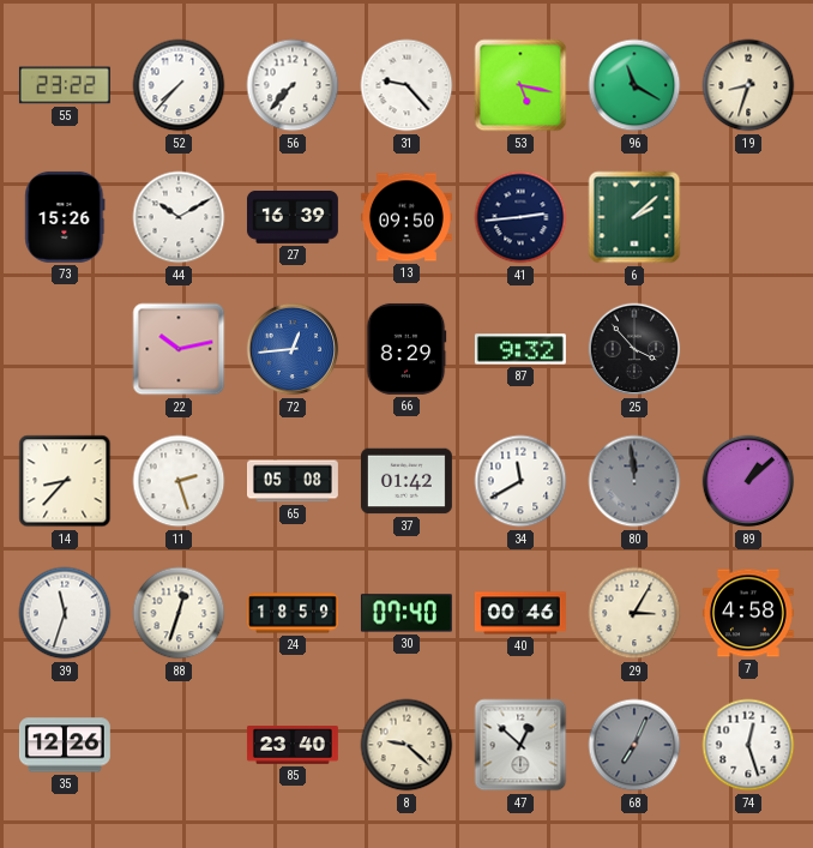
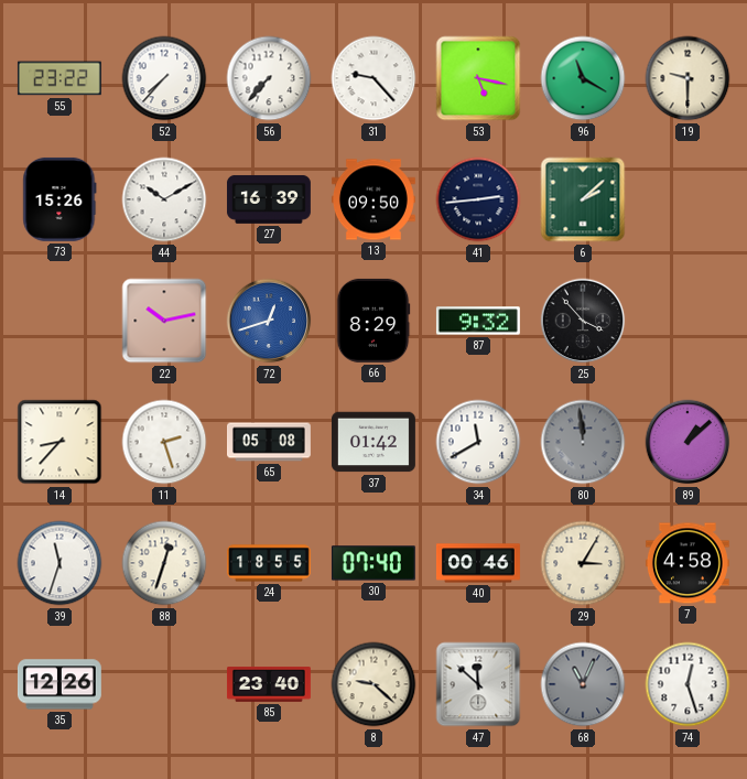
19: 8:33 -> 9:30
72: 12:44 -> 12:42
24: 18:59 -> 18:55
47: 12:52 -> 11:52
68: 7:04 -> 11:04
